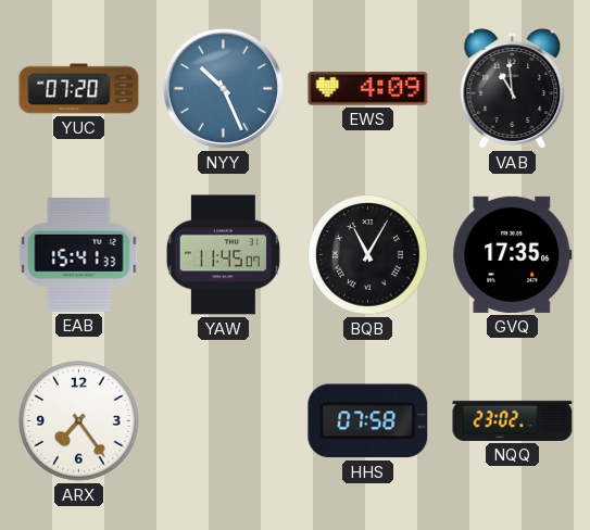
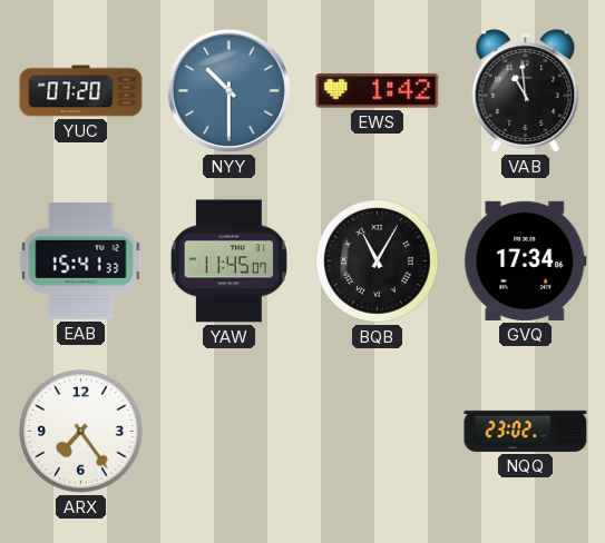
NYY: 10:26 -> 10:30
EWS: 4:09 -> 1:42
GVQ: 17:35 -> 17:34
HHS: 07:58 -> none
